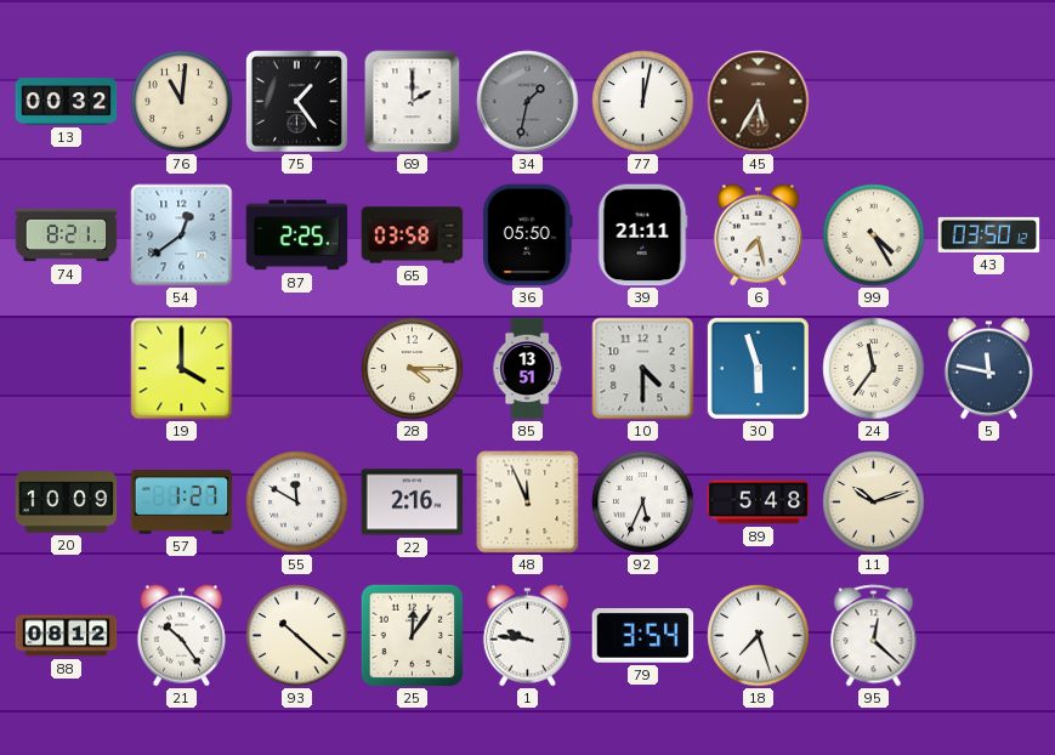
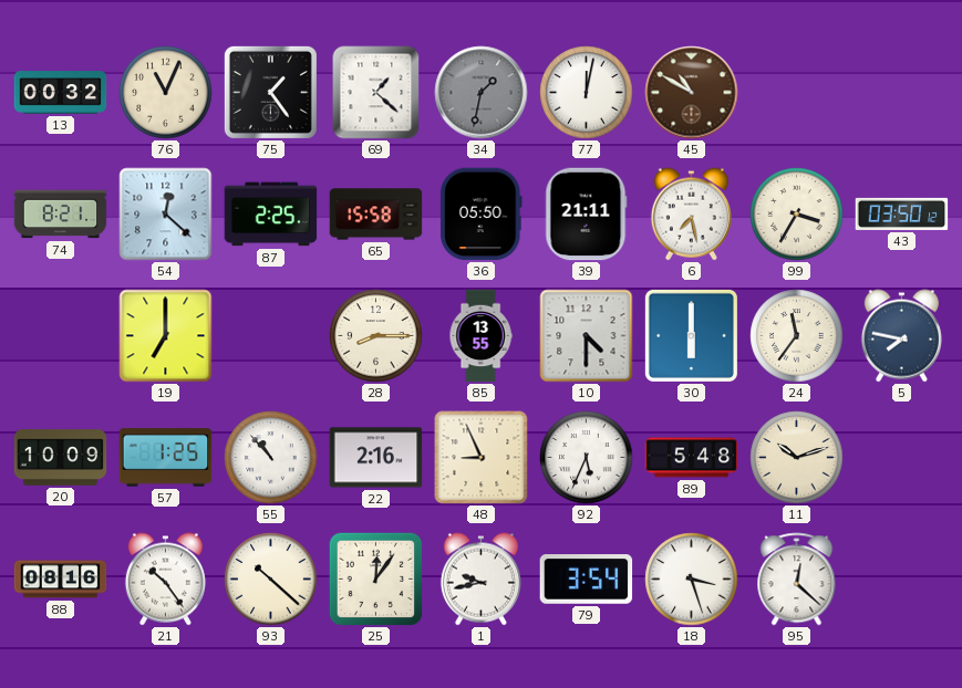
76: 11:01 -> 11:04
69: 2:00 -> 1:22
45: 5:35 -> 10:50
54: 12:39 -> 12:22
65: 03:58 -> 15:58
99: 4:25 -> 3:35
19: 4:00 -> 7:00
28: 4:15 -> 8:15
85: 13:51 -> 13:55
30: 5:57 -> 6:00
5: 11:47 -> 7:47
57: 1:27 -> 1:25
55: 11:50 -> 10:53
48: 11:56 -> 8:56
88: 08:12 -> 08:16
1: 9:46 -> 9:43
18: 7:27 -> 3:27
